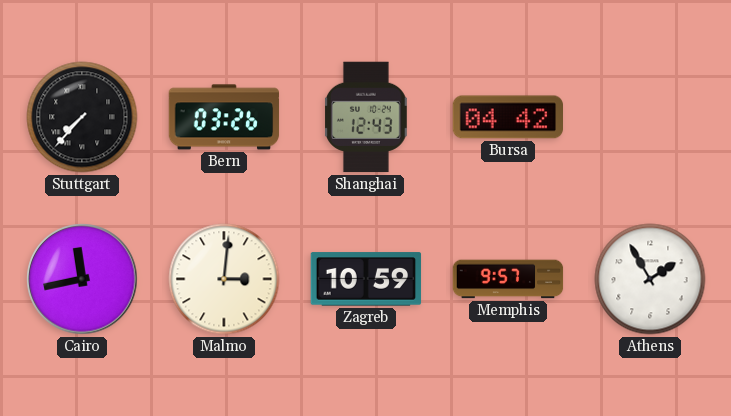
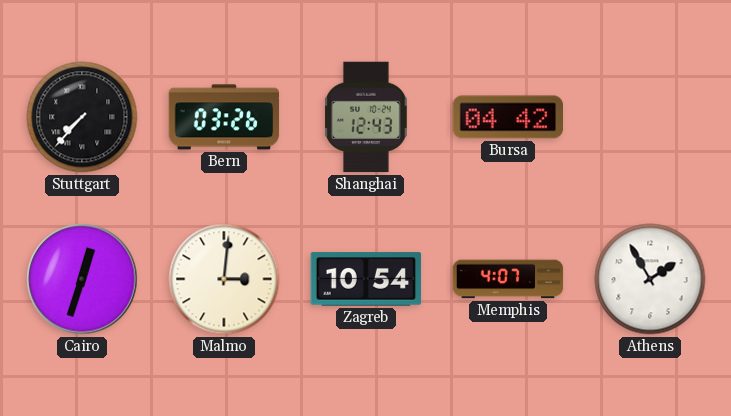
Cairo: 11:43 -> 12:33
Zagreb: 10:59 -> 10:54
Memphis: 9:57 -> 4:07
